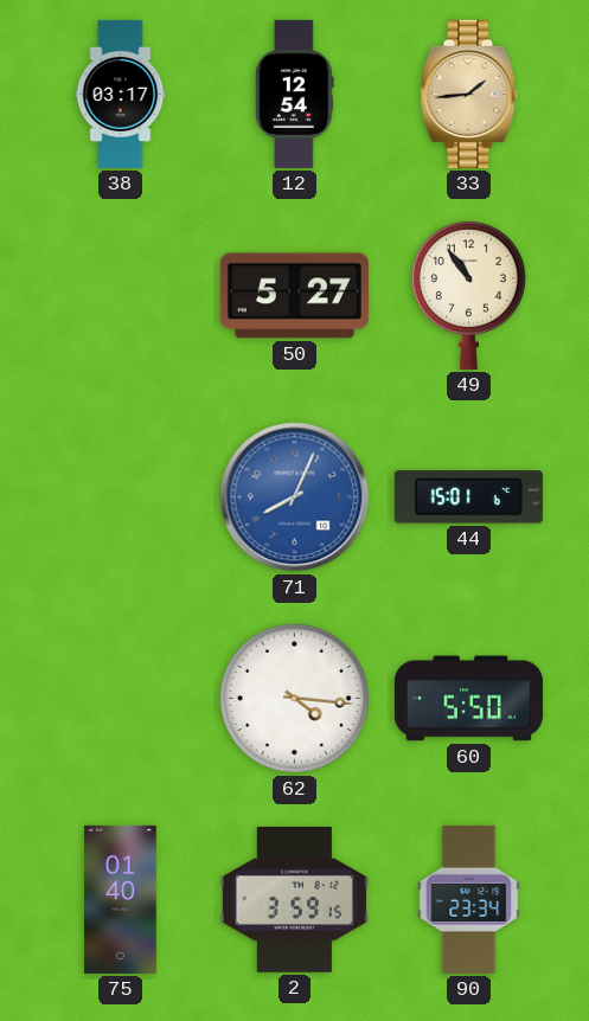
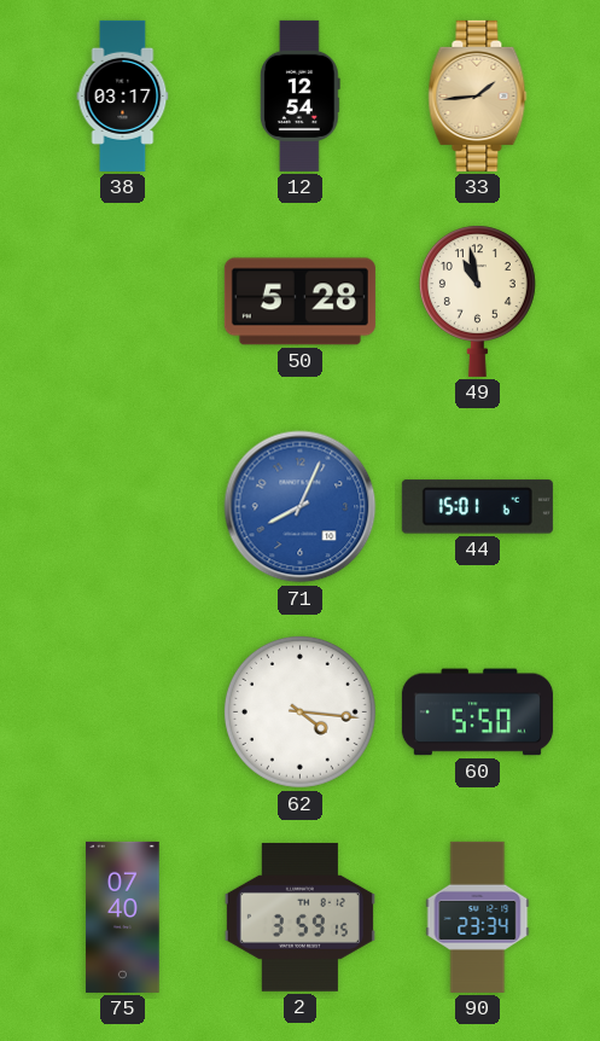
50: 5:27 -> 5:28
49: 10:54 -> 10:58
75: 01:40 -> 07:40
